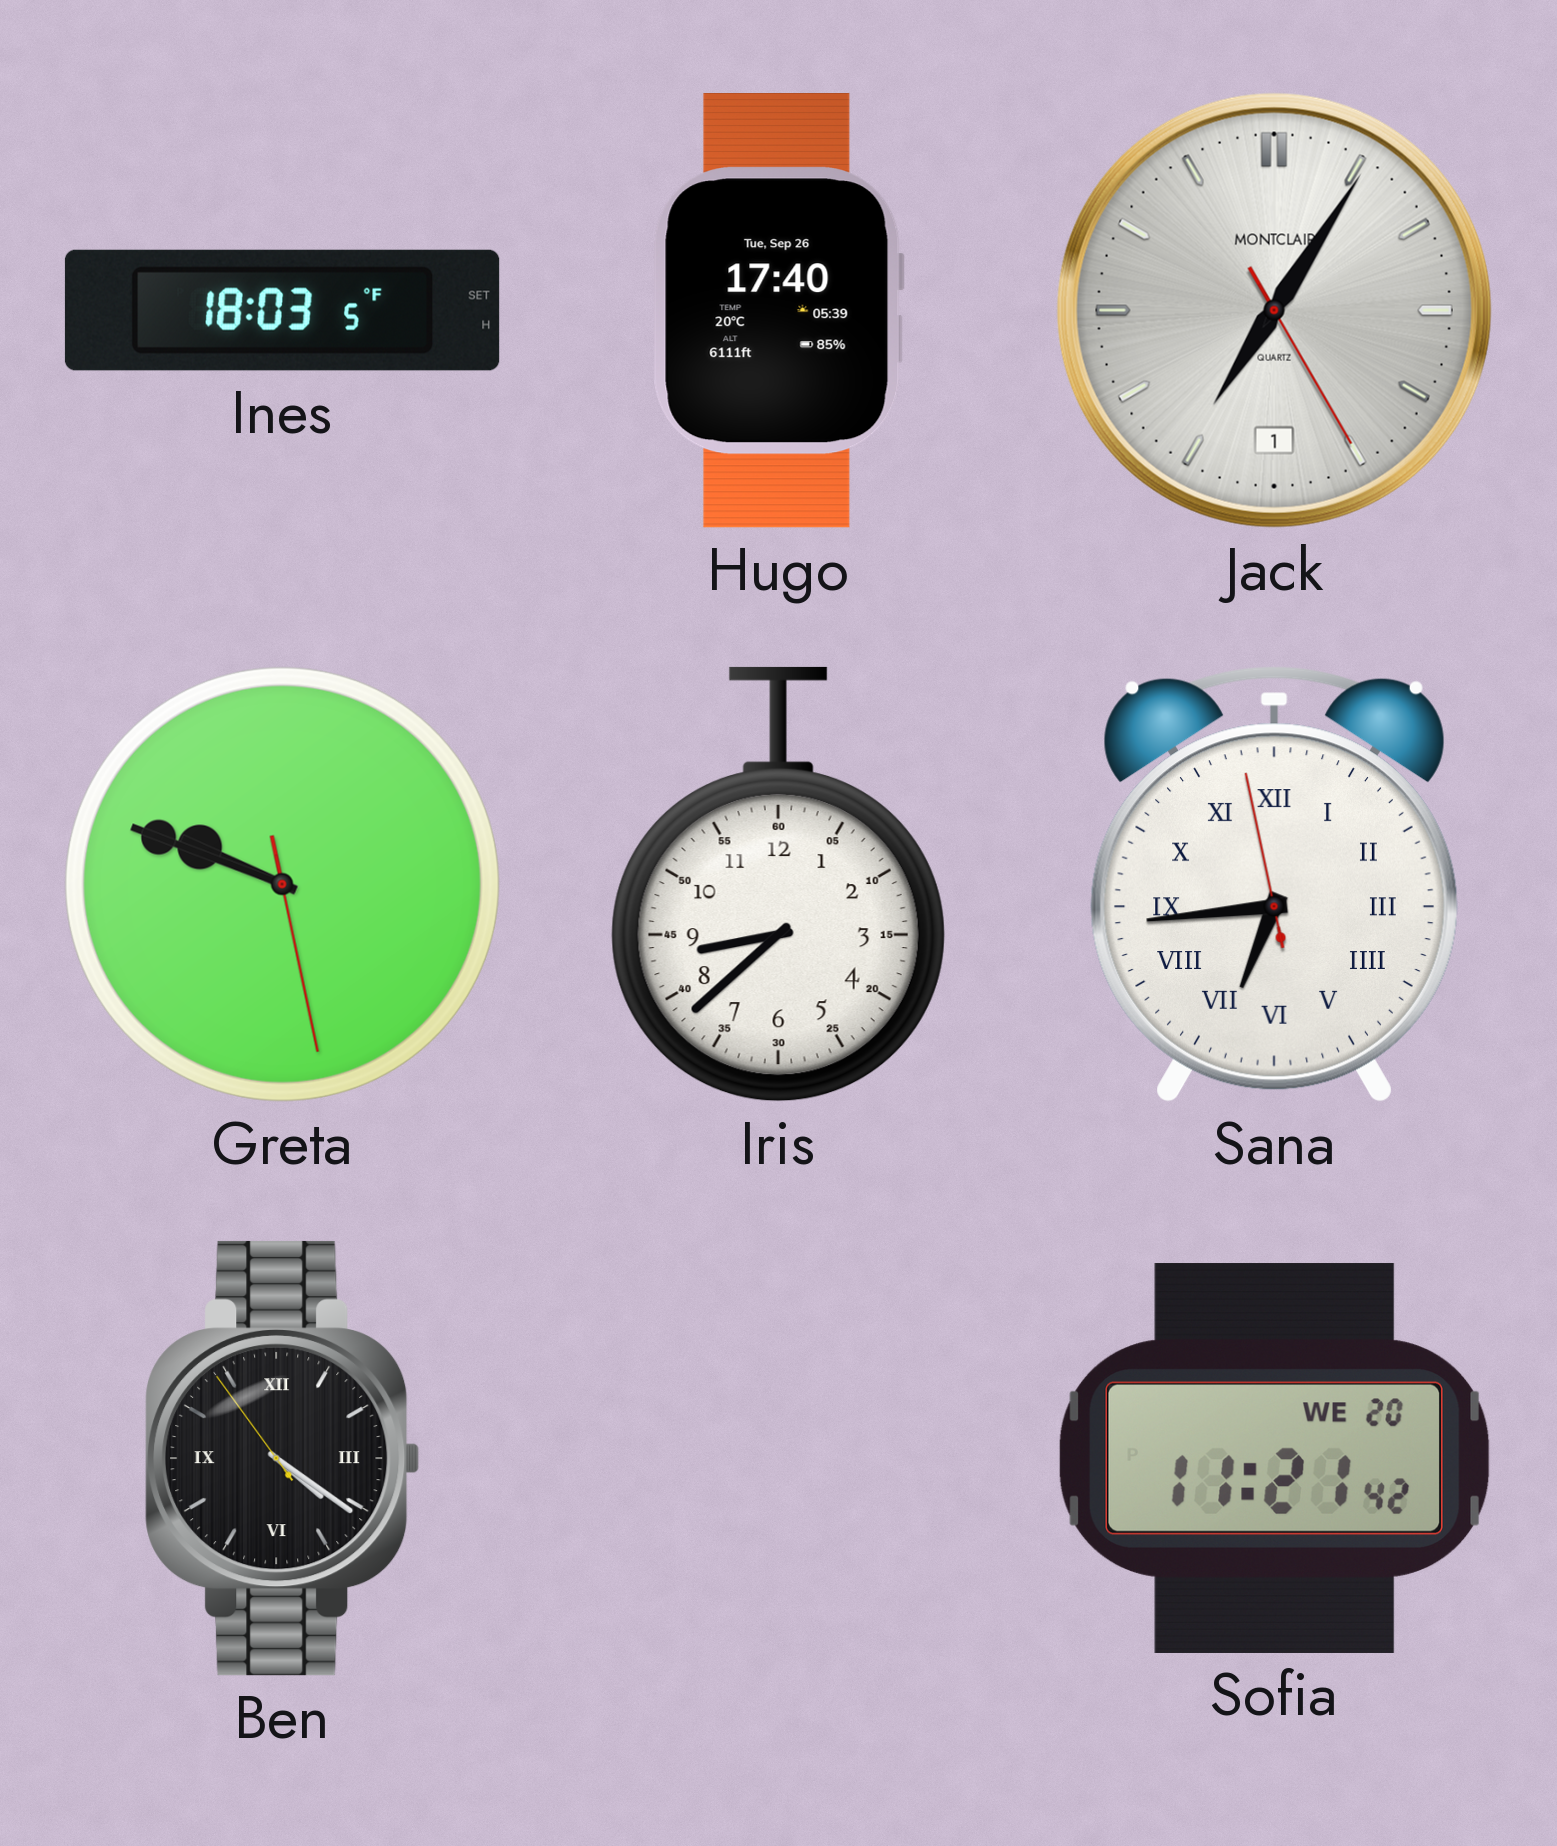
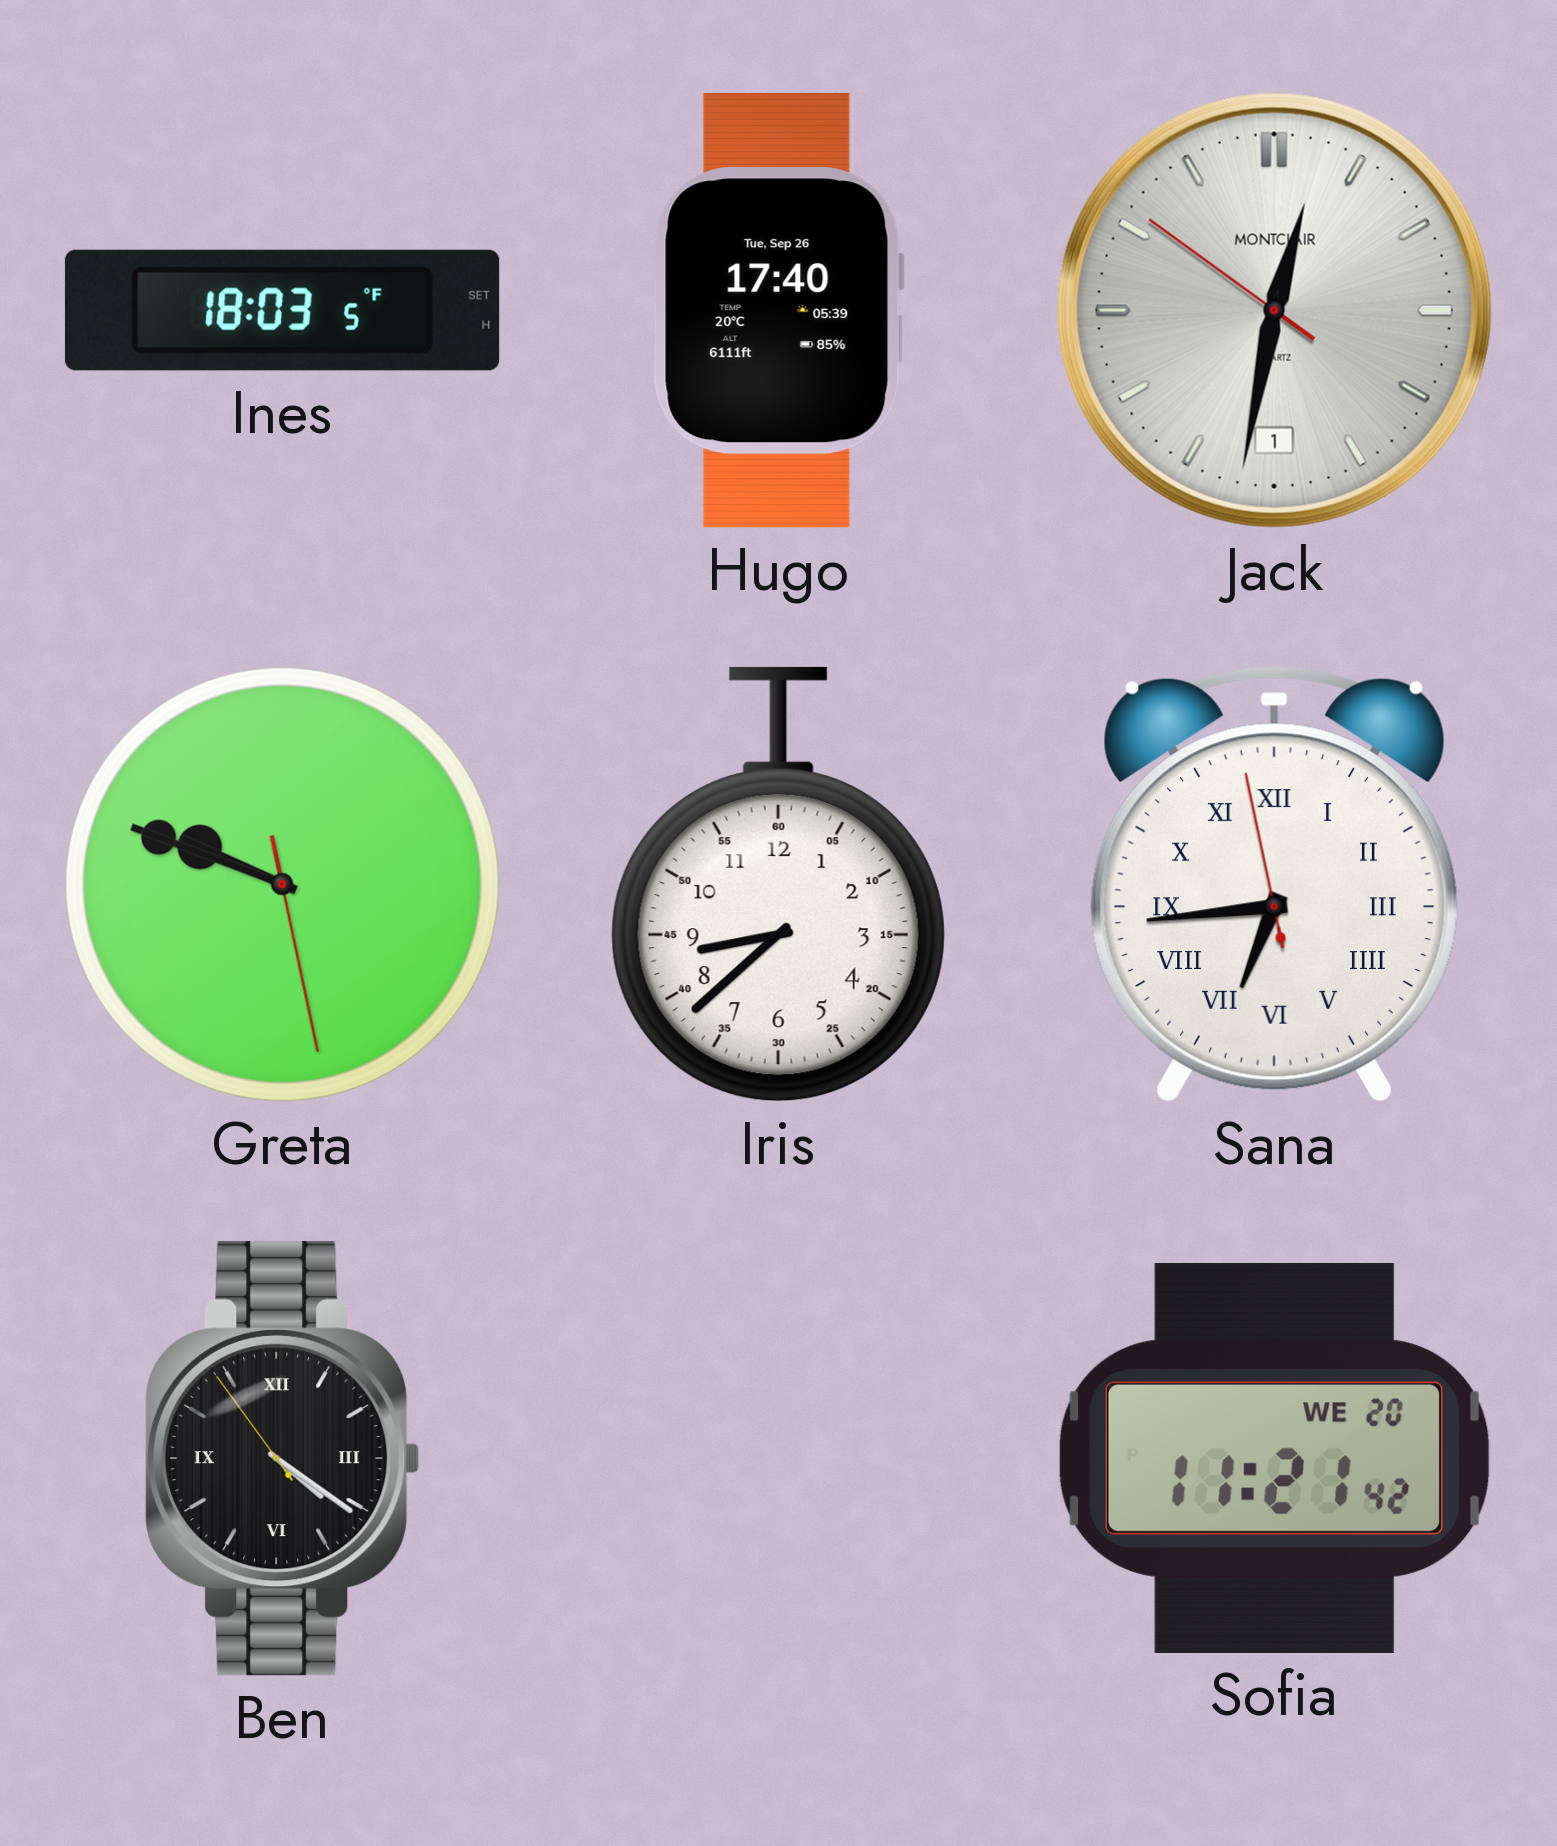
Jack: 7:05 -> 12:31
